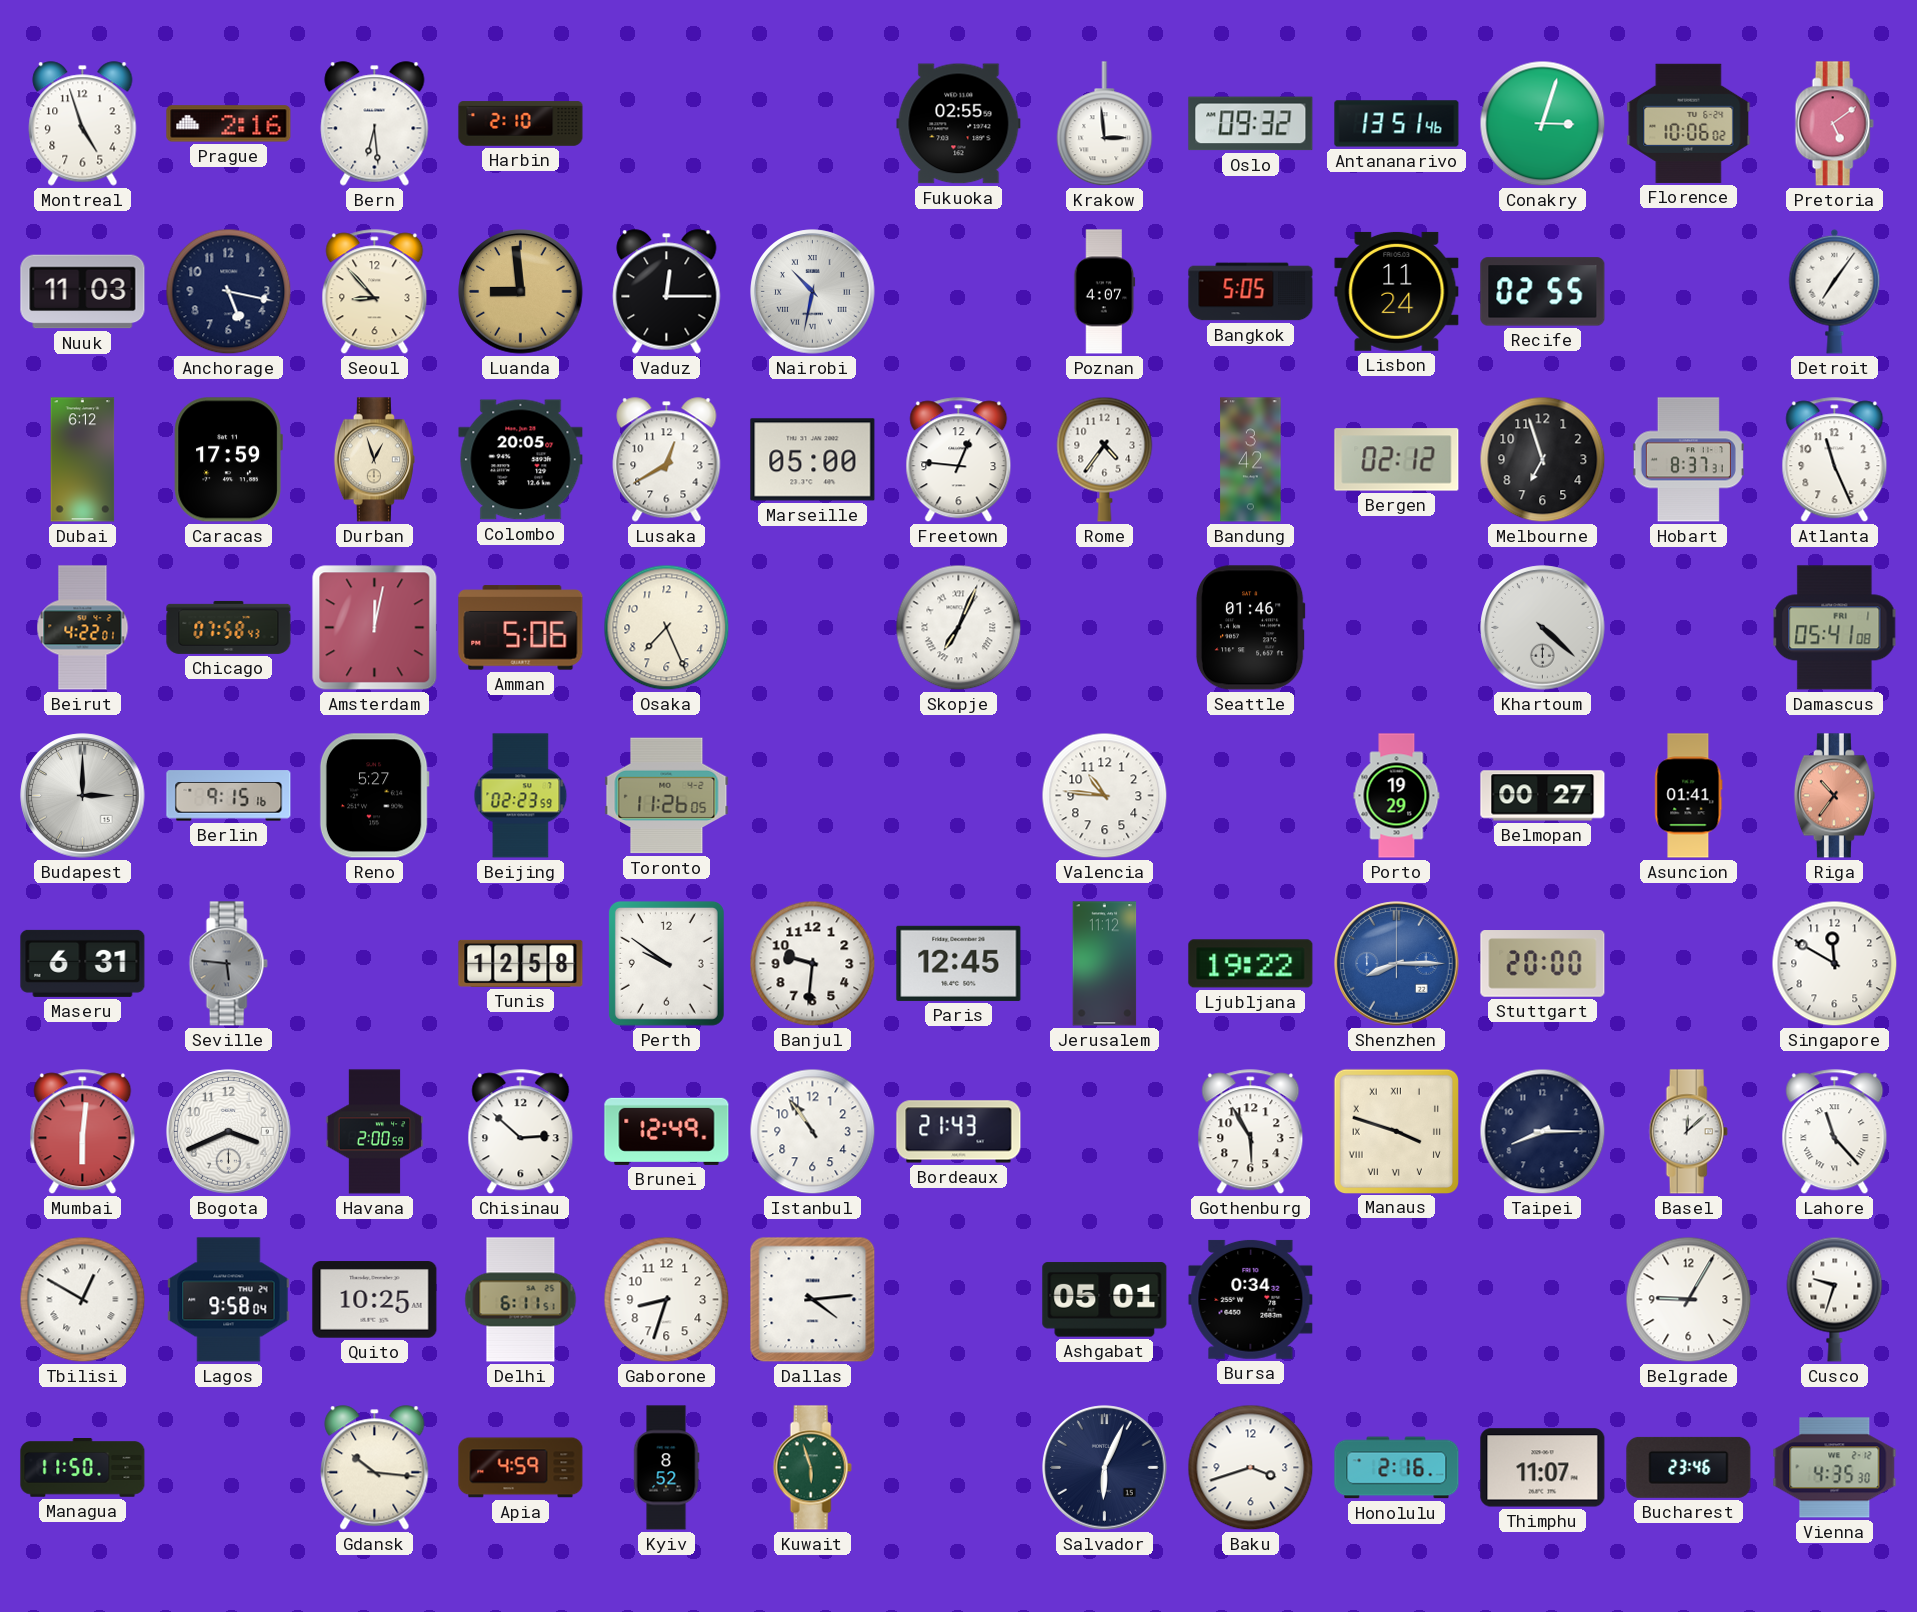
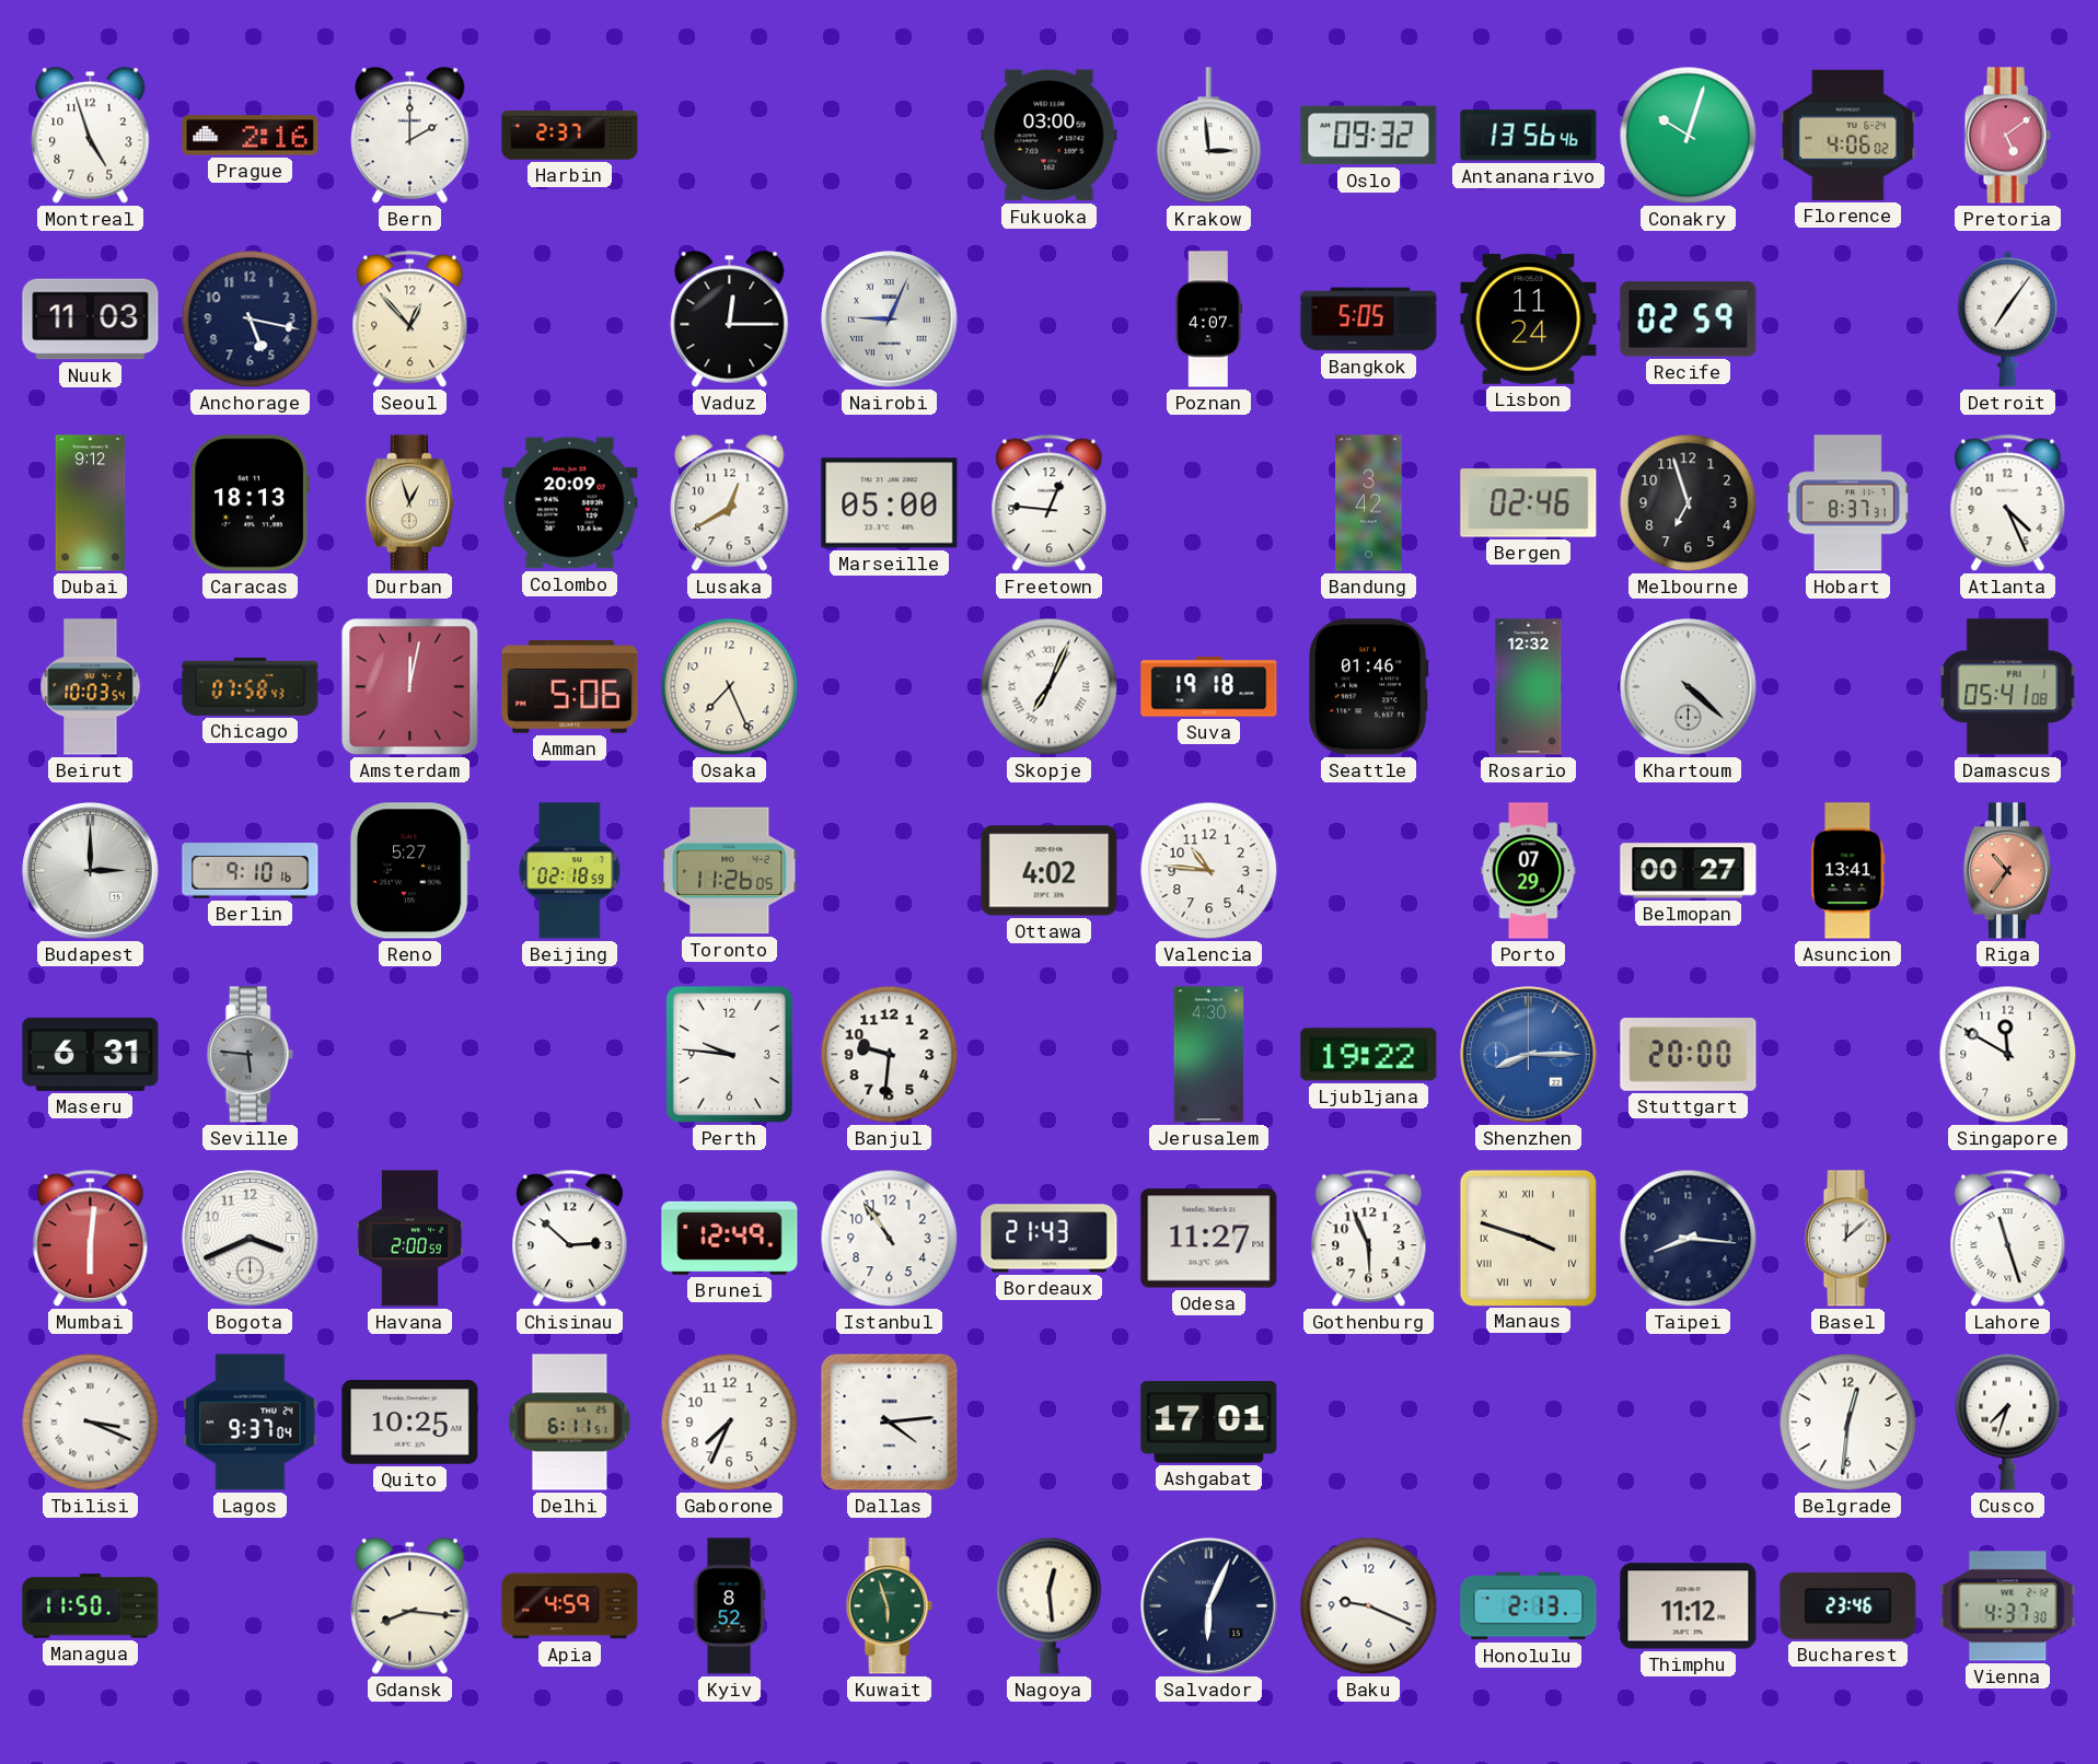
Bern: 6:29 -> 2:00
Harbin: 2:10 -> 2:37
Fukuoka: 02:55 -> 03:00
Antananarivo: 13:51 -> 13:56
Conakry: 3:03 -> 10:03
Florence: 10:06 -> 4:06
Seoul: 8:53 -> 12:53
Luanda: 8:59 -> none
Nairobi: 10:32 -> 9:04
Recife: 02:55 -> 02:59
Dubai: 6:12 -> 9:12
Caracas: 17:59 -> 18:13
Colombo: 20:05 -> 20:09
Rome: 4:36 -> none
Bergen: 02:12 -> 02:46
Atlanta: 11:26 -> 4:26
Beirut: 4:22 -> 10:03
Suva: none -> 19:18
Rosario: none -> 12:32
Berlin: 9:15 -> 9:10
Beijing: 02:23 -> 02:18
Ottawa: none -> 4:02
Porto: 19:29 -> 07:29
Asuncion: 01:41 -> 13:41
Tunis: 12:58 -> none
Perth: 9:51 -> 9:46
Paris: 12:45 -> none
Jerusalem: 11:12 -> 4:30
Odesa: none -> 11:27
Gothenburg: 5:55 -> 5:56
Taipei: 8:15 -> 8:16
Lahore: 11:23 -> 11:27
Tbilisi: 12:50 -> 3:19
Lagos: 9:58 -> 9:37
Gaborone: 8:33 -> 7:34
Ashgabat: 05:01 -> 17:01
Bursa: 0:34 -> none
Belgrade: 9:05 -> 12:31
Cusco: 9:33 -> 7:33
Gdansk: 10:16 -> 8:16
Nagoya: none -> 12:29
Baku: 3:42 -> 9:19
Honolulu: 2:16 -> 2:13
Thimphu: 11:07 -> 11:12
Vienna: 4:35 -> 4:37
